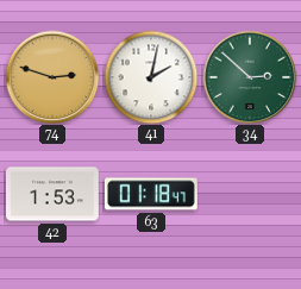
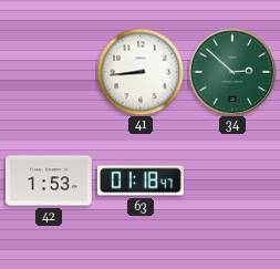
74: 2:48 -> none
41: 2:02 -> 8:44
